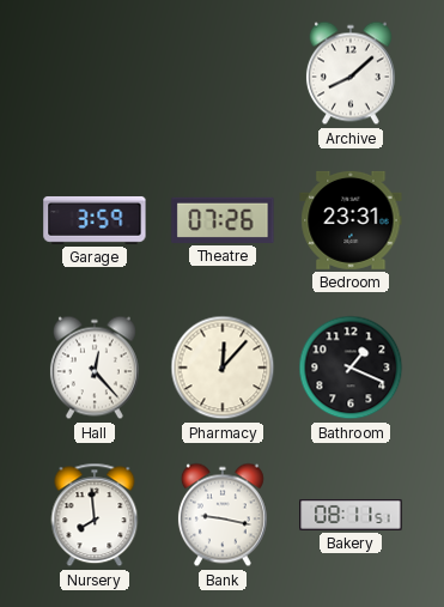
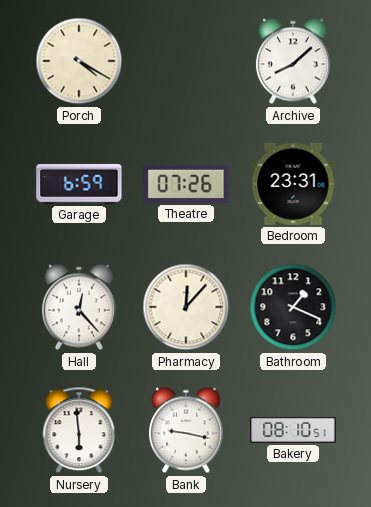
Porch: none -> 4:20
Garage: 3:59 -> 6:59
Nursery: 7:59 -> 5:59
Bakery: 08:11 -> 08:10
